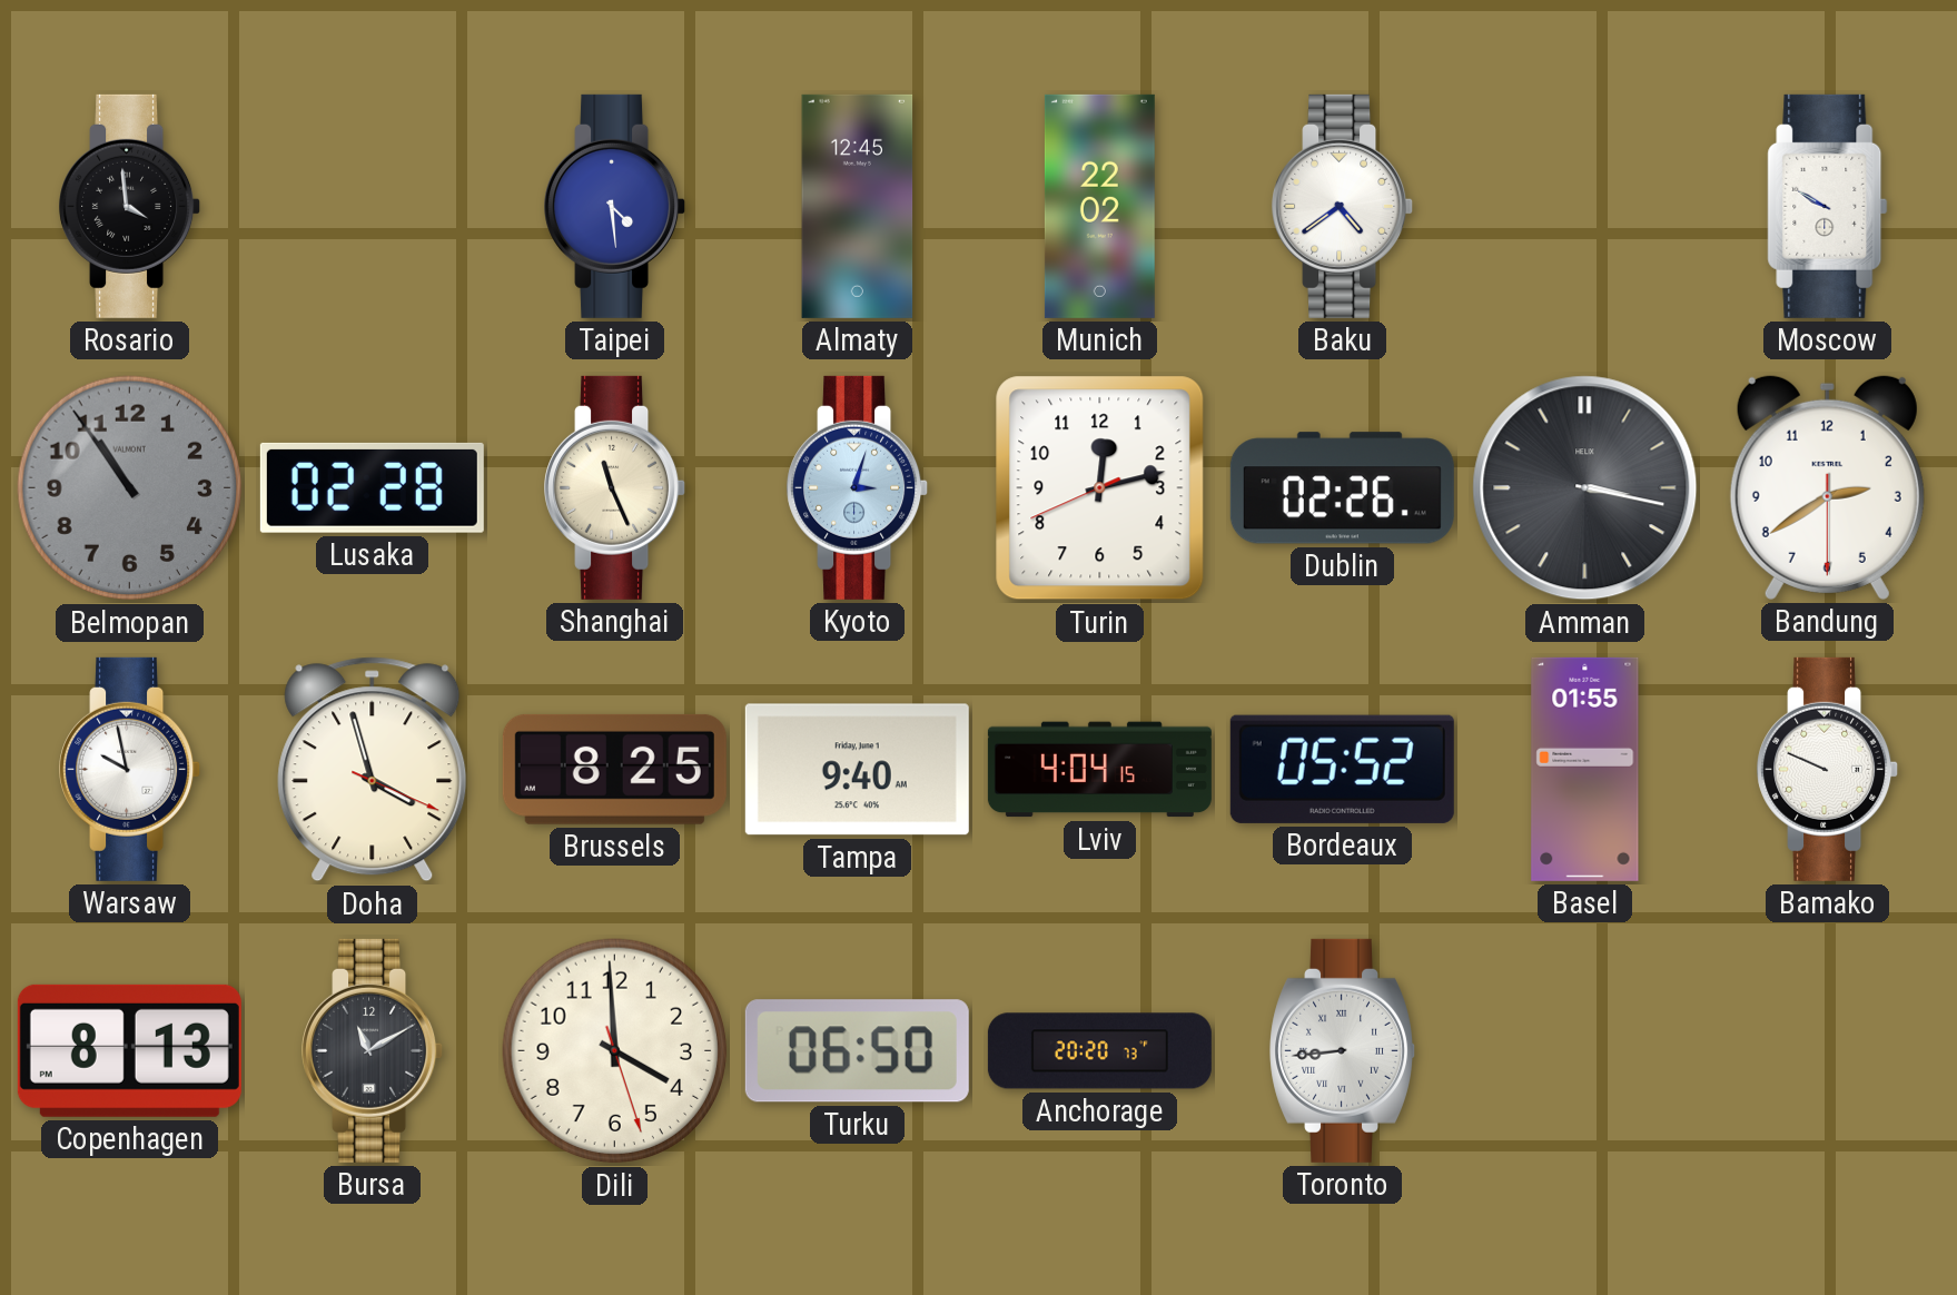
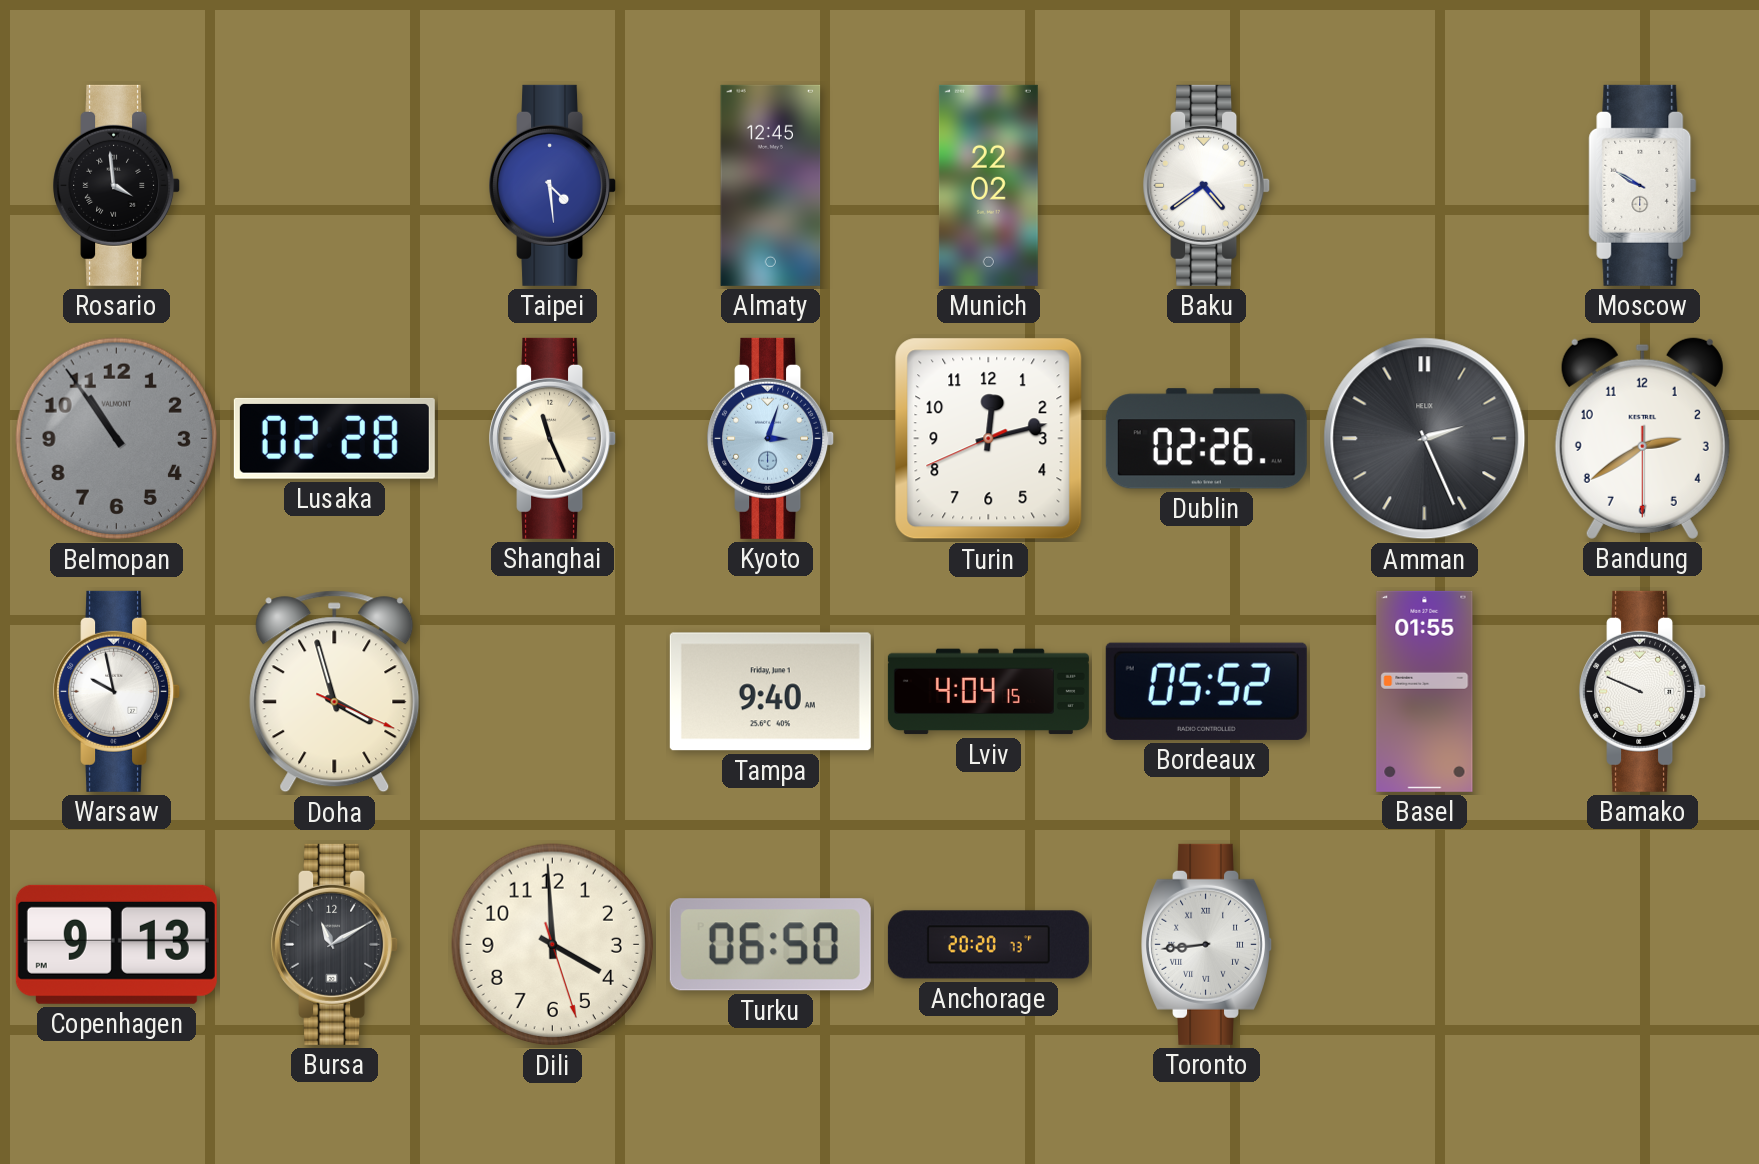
Amman: 3:17 -> 2:26
Brussels: 8:25 -> none
Copenhagen: 8:13 -> 9:13
